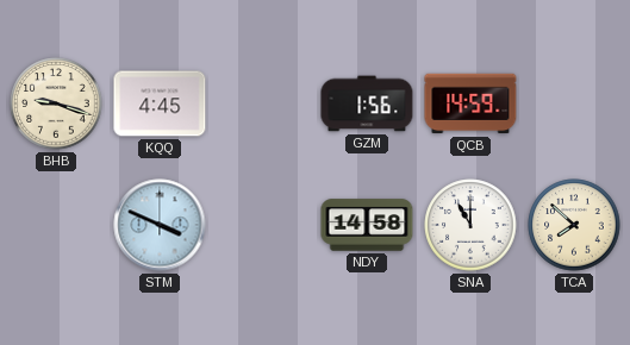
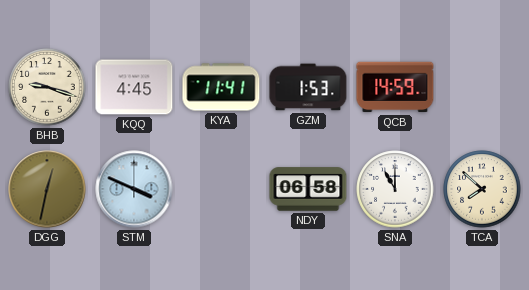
KYA: none -> 11:41
GZM: 1:56 -> 1:53
DGG: none -> 12:32
NDY: 14:58 -> 06:58
